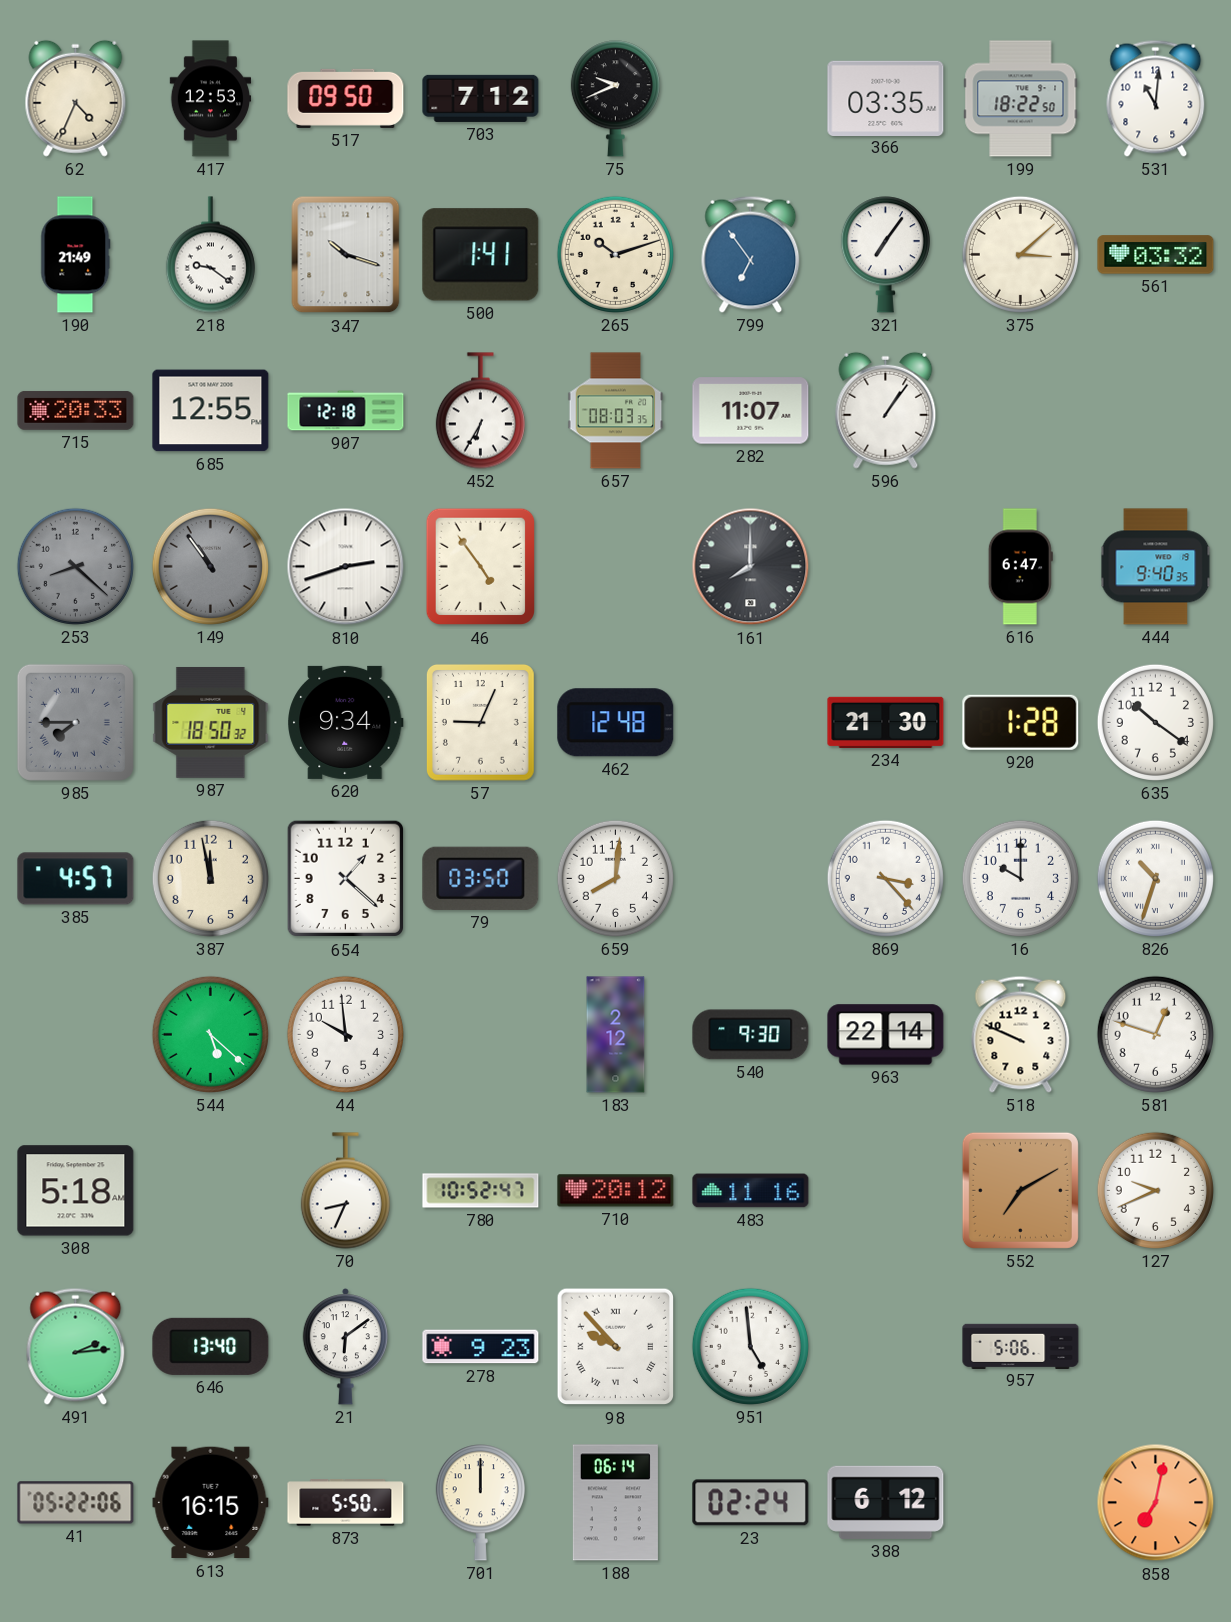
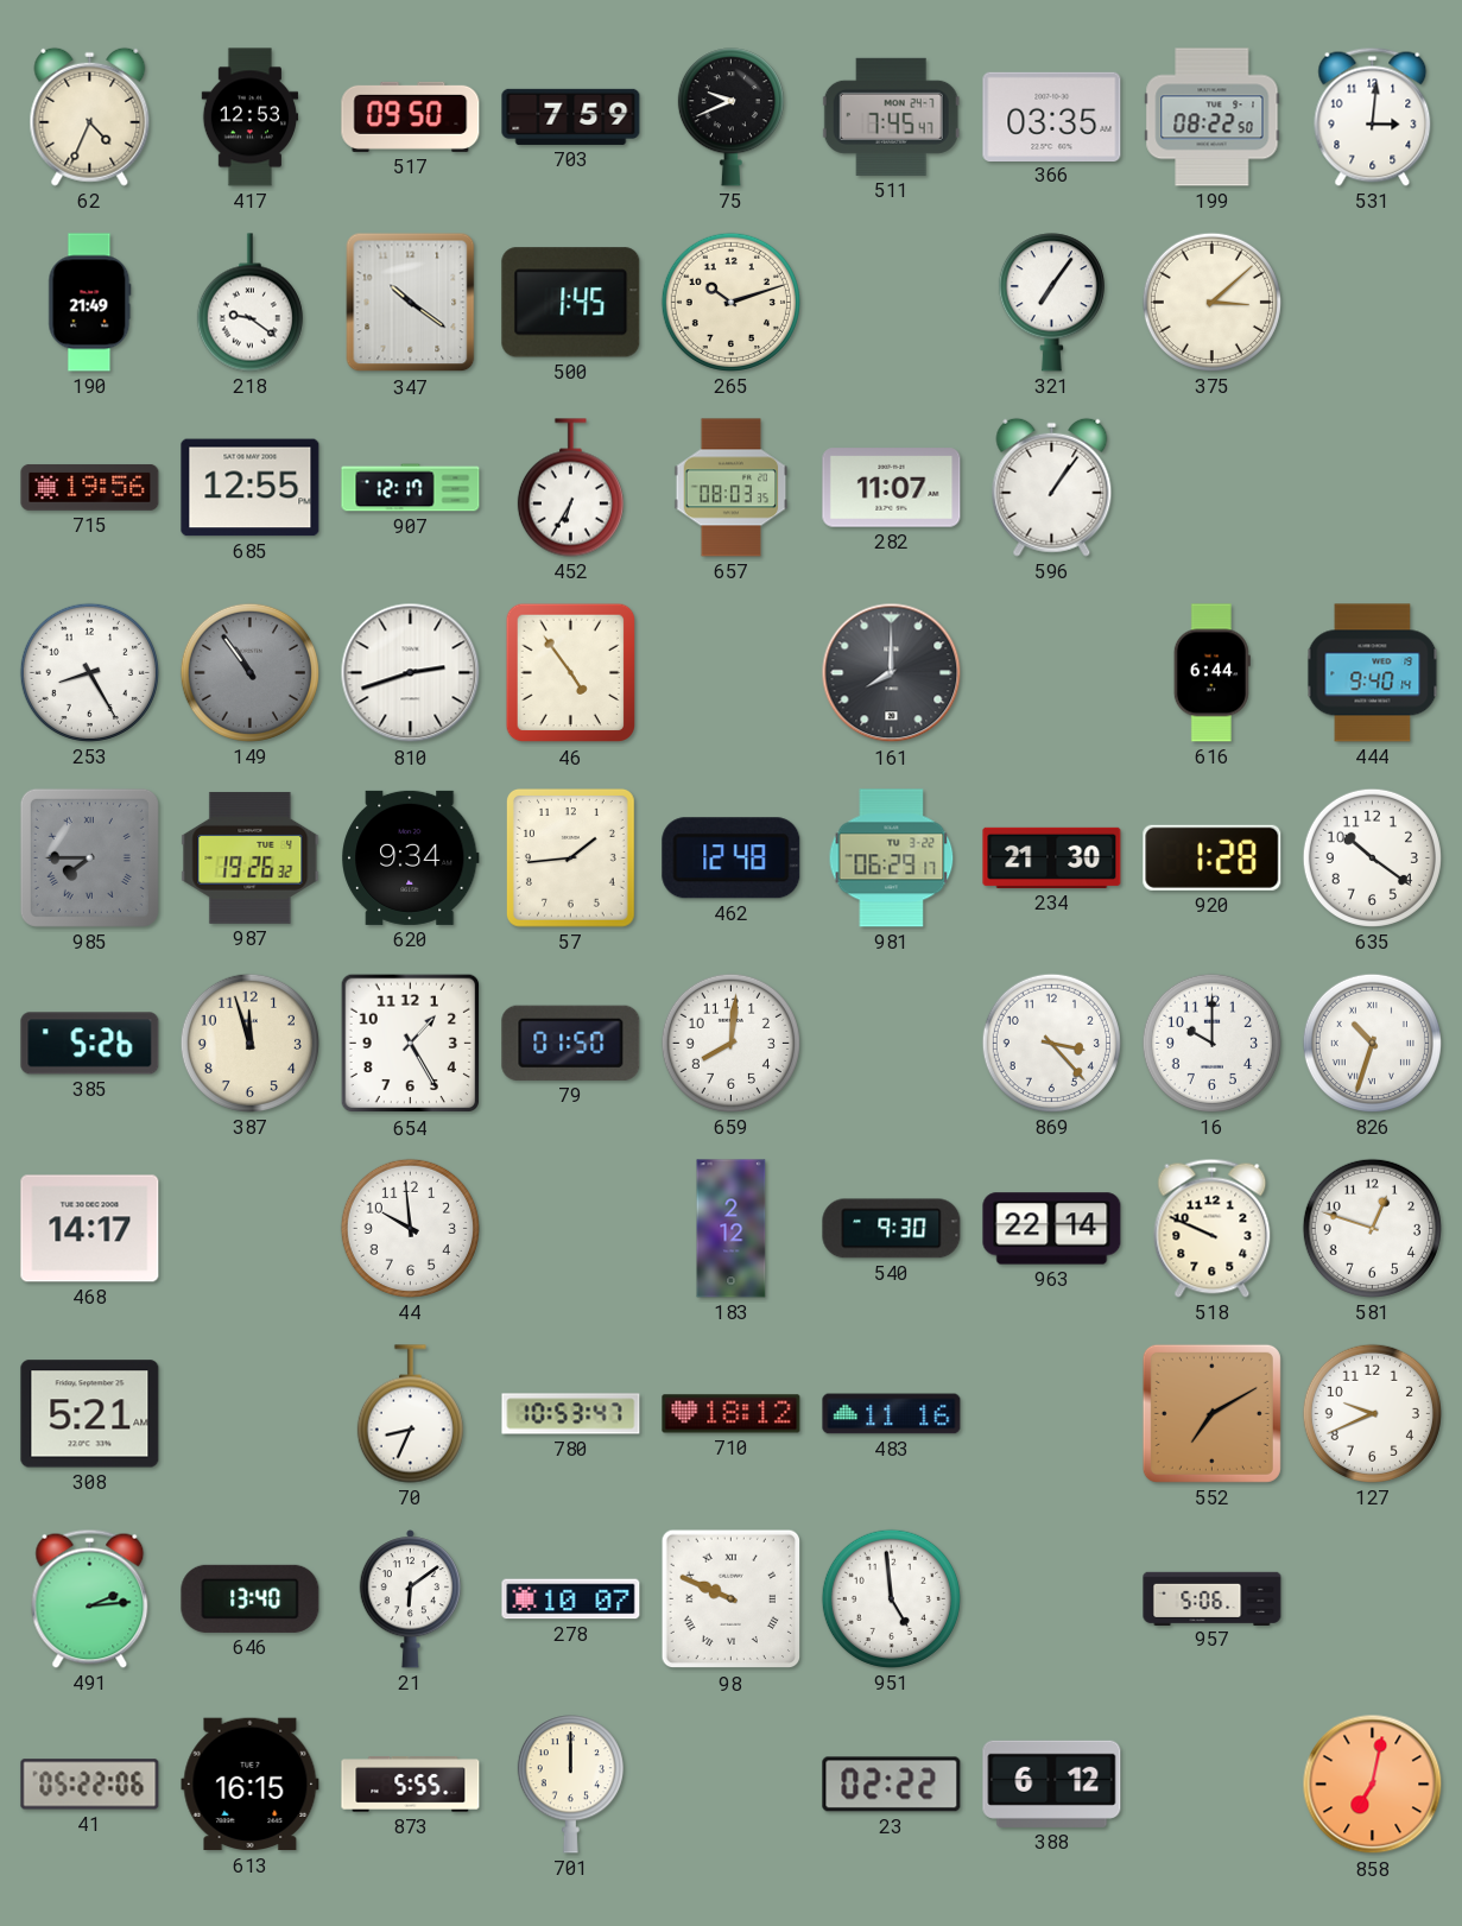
703: 7:12 -> 7:59
511: none -> 7:45
199: 18:22 -> 08:22
531: 11:01 -> 3:01
347: 10:18 -> 10:21
500: 1:41 -> 1:45
799: 6:54 -> none
561: 03:32 -> none
715: 20:33 -> 19:56
907: 12:18 -> 12:17
253: 8:22 -> 8:25
253 dial: grey -> white
616: 6:47 -> 6:44
444: 9:40:35 -> 9:40:14
987: 18:50 -> 19:26
57: 9:04 -> 1:44
981: none -> 06:29
385: 4:57 -> 5:26
387: 11:58 -> 11:57
654: 1:22 -> 1:25
79: 03:50 -> 01:50
468: none -> 14:17
544: 5:22 -> none
308: 5:18 -> 5:21
780: 10:52 -> 10:53
710: 20:12 -> 18:12
278: 9:23 -> 10:07
98: 9:53 -> 9:49
873: 5:50 -> 5:55
188: 06:14 -> none
23: 02:24 -> 02:22
